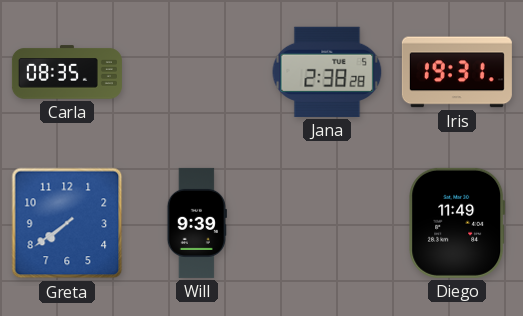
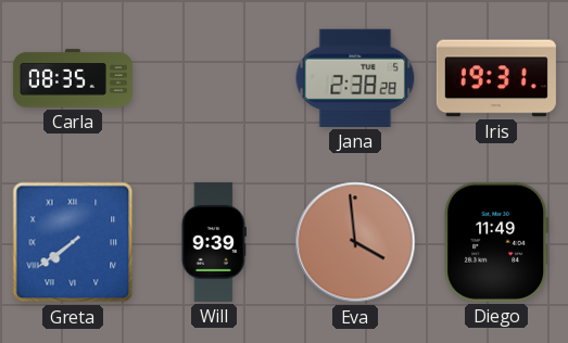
Greta numerals: Arabic -> Roman
Eva: none -> 3:59
